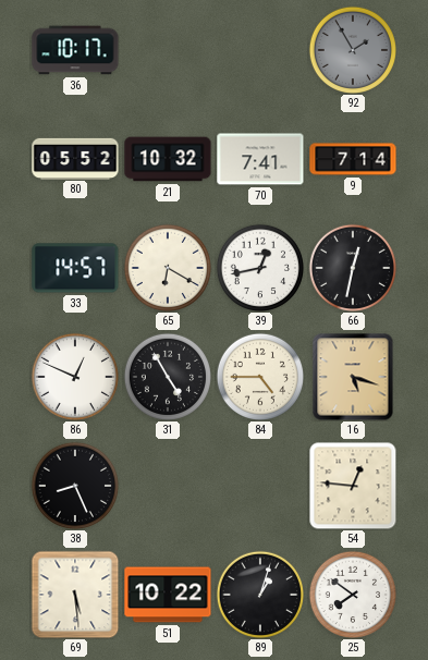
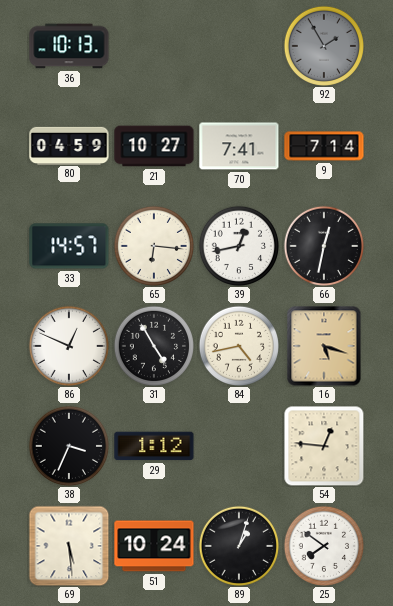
36: 10:17 -> 10:13
80: 05:52 -> 04:59
21: 10:32 -> 10:27
65: 6:20 -> 6:16
84: 4:45 -> 4:43
38: 8:26 -> 3:34
29: none -> 1:12
51: 10:22 -> 10:24
